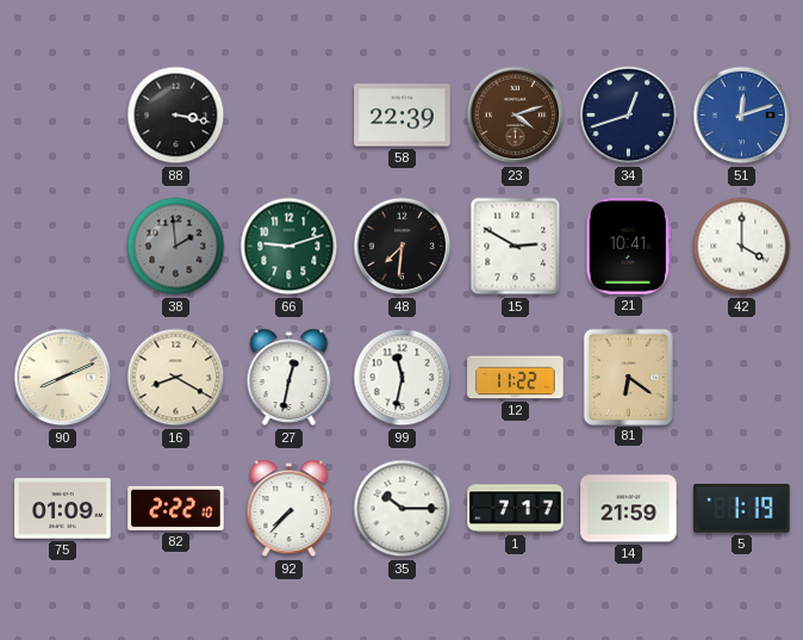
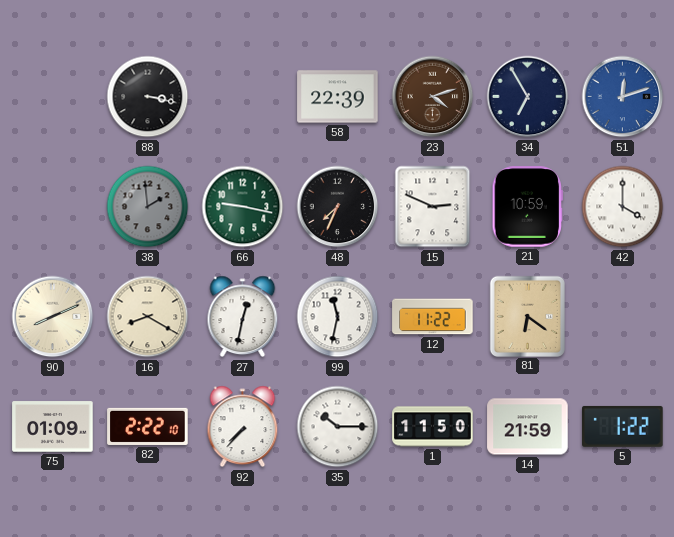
34: 12:42 -> 6:55
66: 9:12 -> 9:17
48: 7:31 -> 7:34
15: 2:50 -> 2:49
21: 10:41 -> 10:59
1: 7:17 -> 11:50
5: 1:19 -> 1:22
